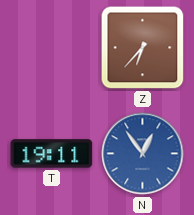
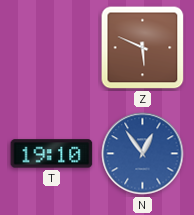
Z: 6:37 -> 5:49
T: 19:11 -> 19:10
